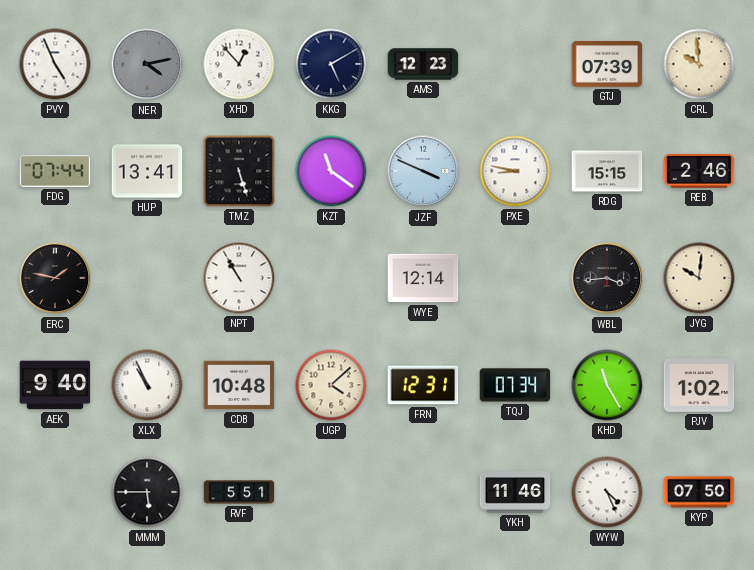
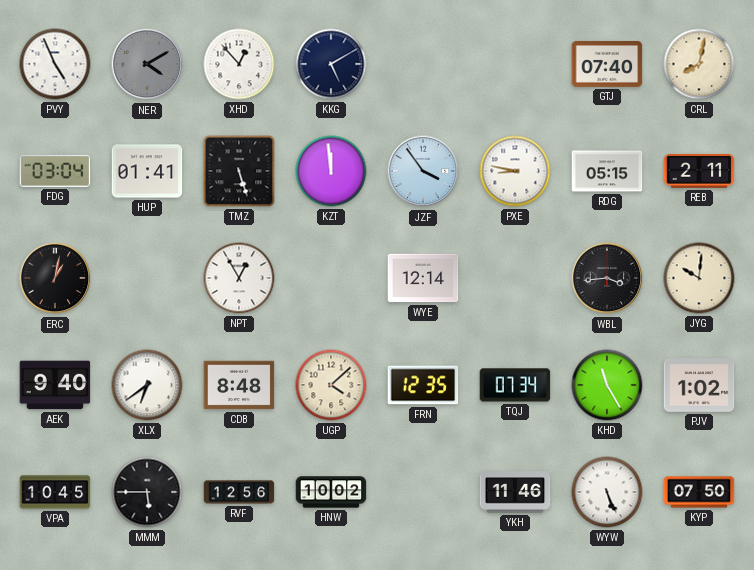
NER: 4:13 -> 4:10
AMS: 12:23 -> none
GTJ: 07:39 -> 07:40
CRL: 9:59 -> 8:02
FDG: 07:44 -> 03:04
HUP: 13:41 -> 01:41
KZT: 11:21 -> 11:59
JZF: 3:49 -> 3:54
RDG: 15:15 -> 05:15
REB: 2:46 -> 2:11
ERC: 1:47 -> 1:02
NPT: 10:55 -> 12:55
XLX: 10:56 -> 6:39
CDB: 10:48 -> 8:48
FRN: 12:31 -> 12:35
VPA: none -> 10:45
RVF: 5:51 -> 12:56
HNW: none -> 10:02
WYW: 4:26 -> 5:26
